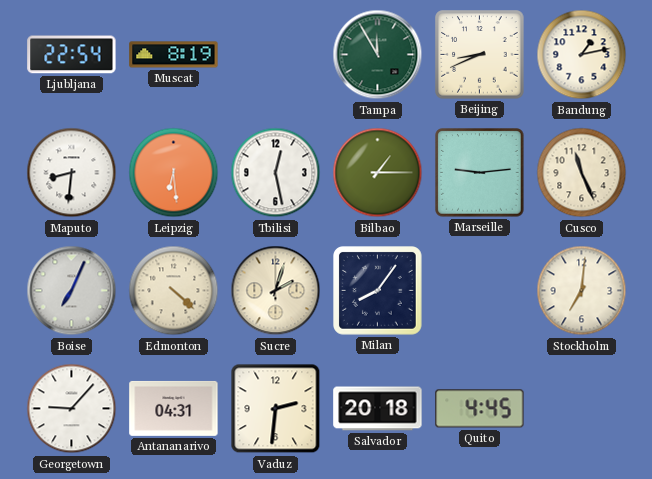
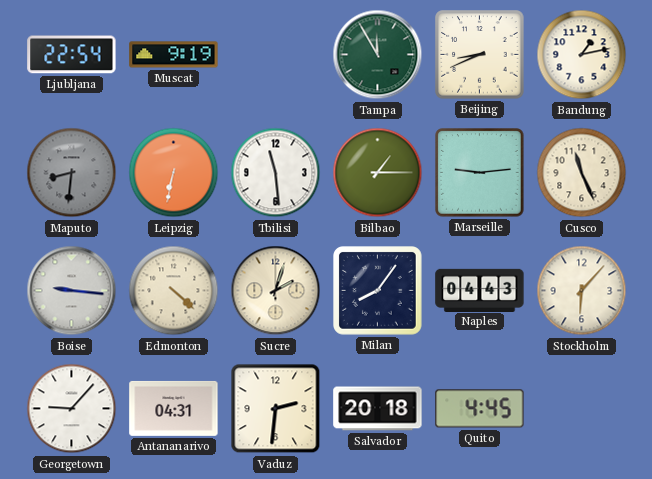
Muscat: 8:19 -> 9:19
Maputo dial: white -> grey
Leipzig: 6:29 -> 6:32
Tbilisi: 12:28 -> 11:29
Boise: 7:04 -> 9:16
Naples: none -> 04:43
Stockholm: 7:01 -> 6:07
